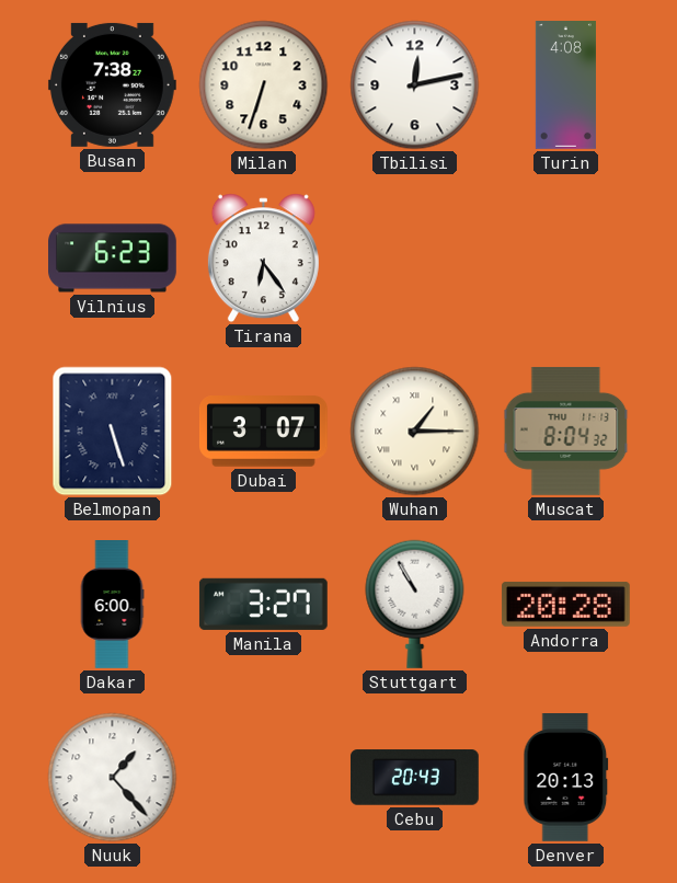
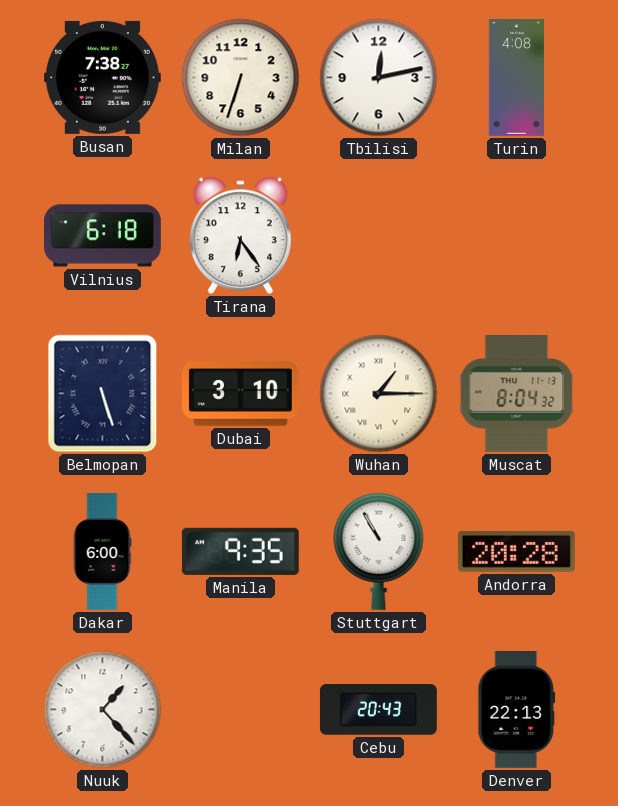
Vilnius: 6:23 -> 6:18
Dubai: 3:07 -> 3:10
Manila: 3:27 -> 9:35
Denver: 20:13 -> 22:13
